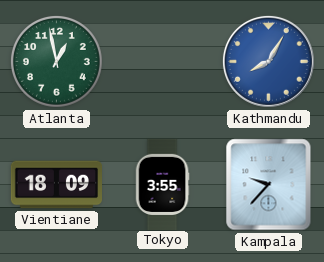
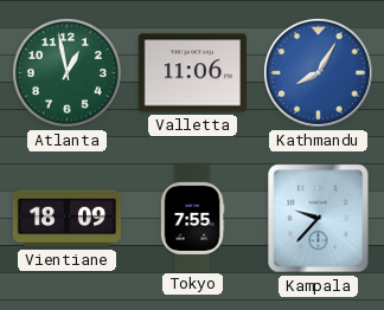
Valletta: none -> 11:06
Tokyo: 3:55 -> 7:55
